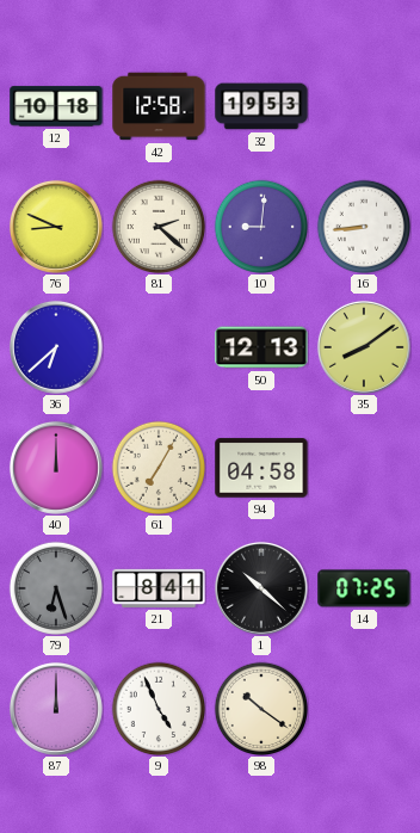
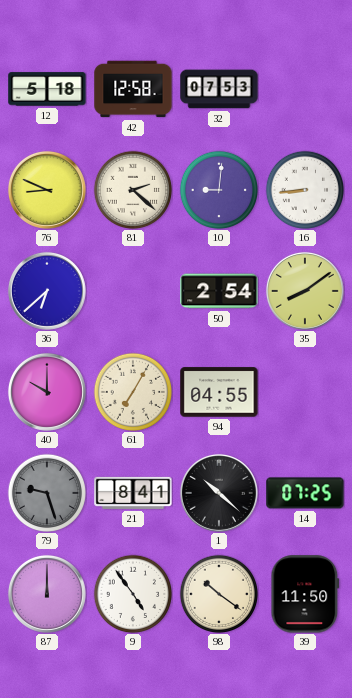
12: 10:18 -> 5:18
32: 19:53 -> 07:53
50: 12:13 -> 2:54
40: 12:00 -> 10:00
94: 04:58 -> 04:55
79: 6:27 -> 9:27
9: 4:56 -> 4:54
39: none -> 11:50
